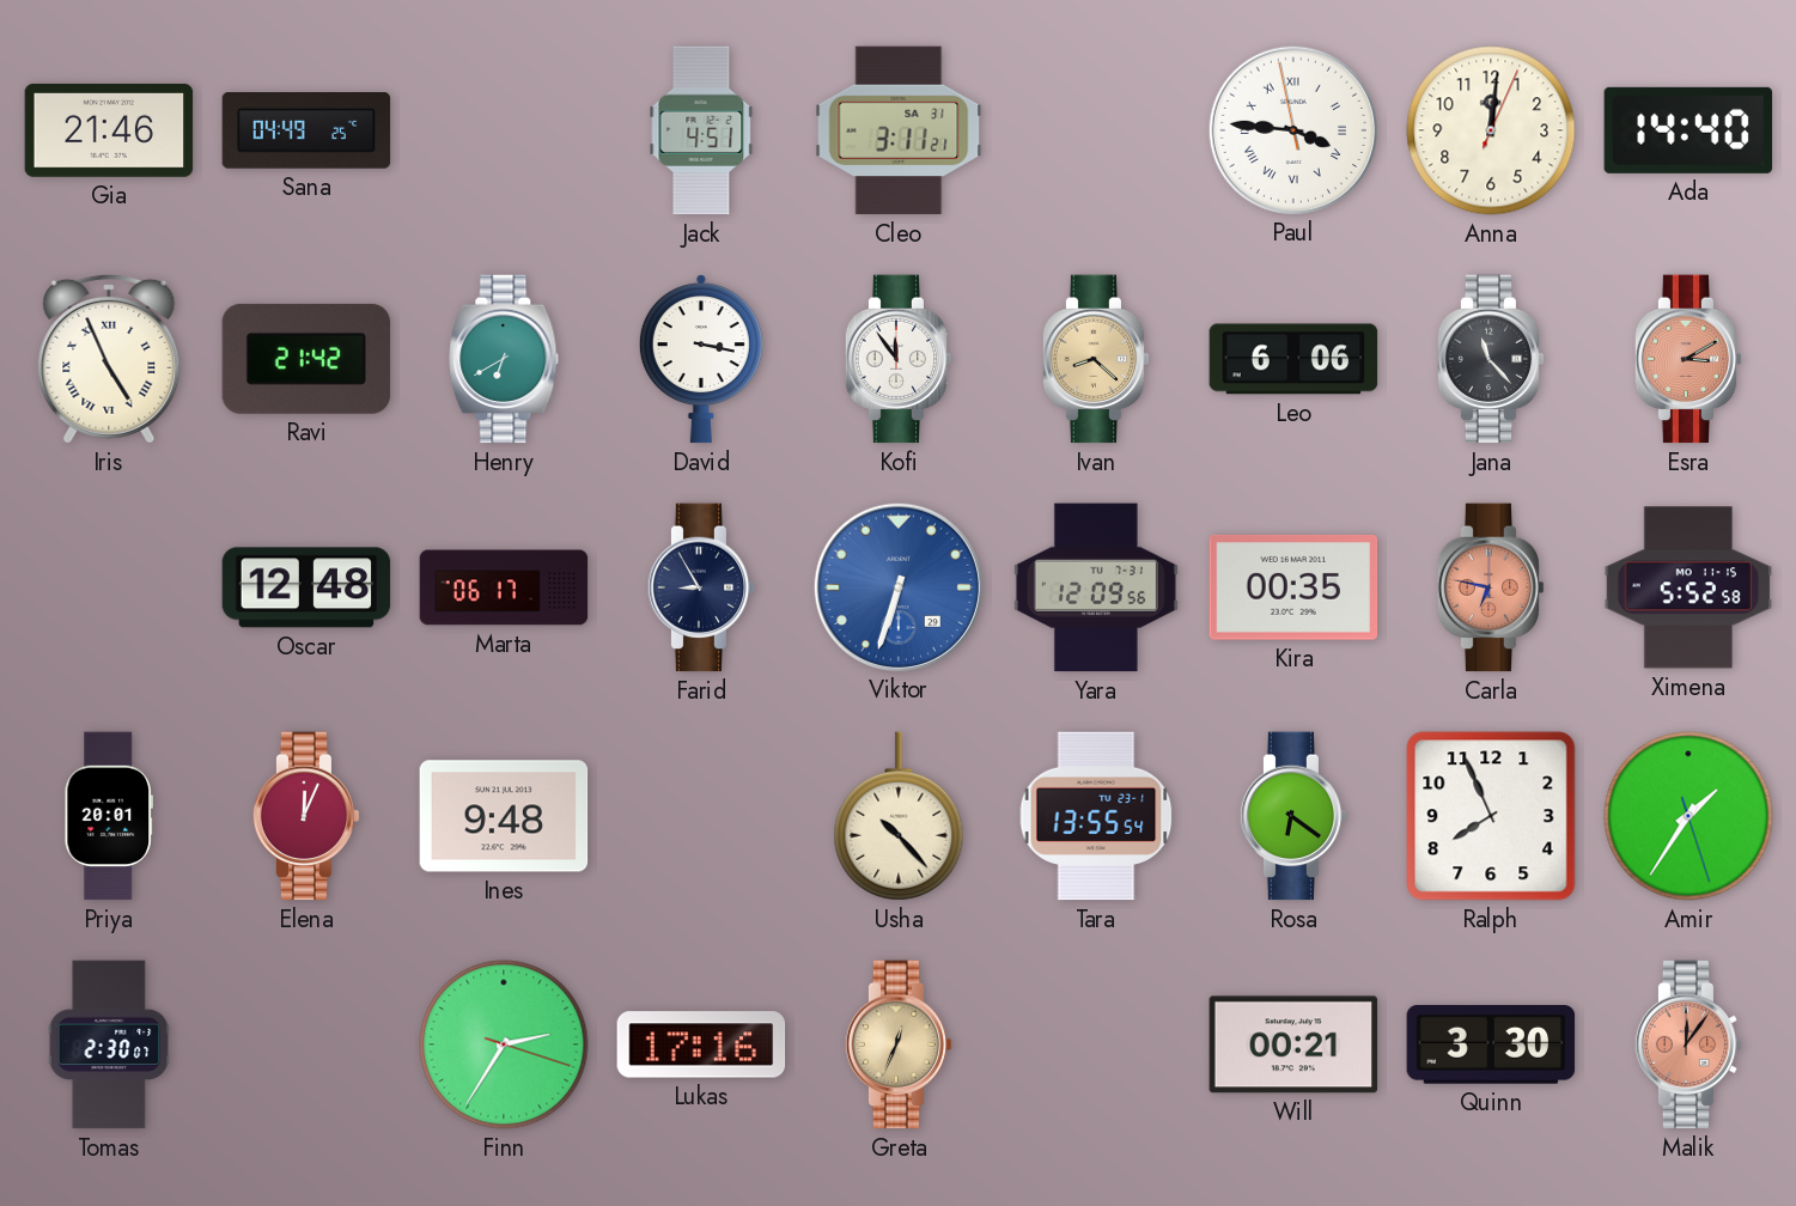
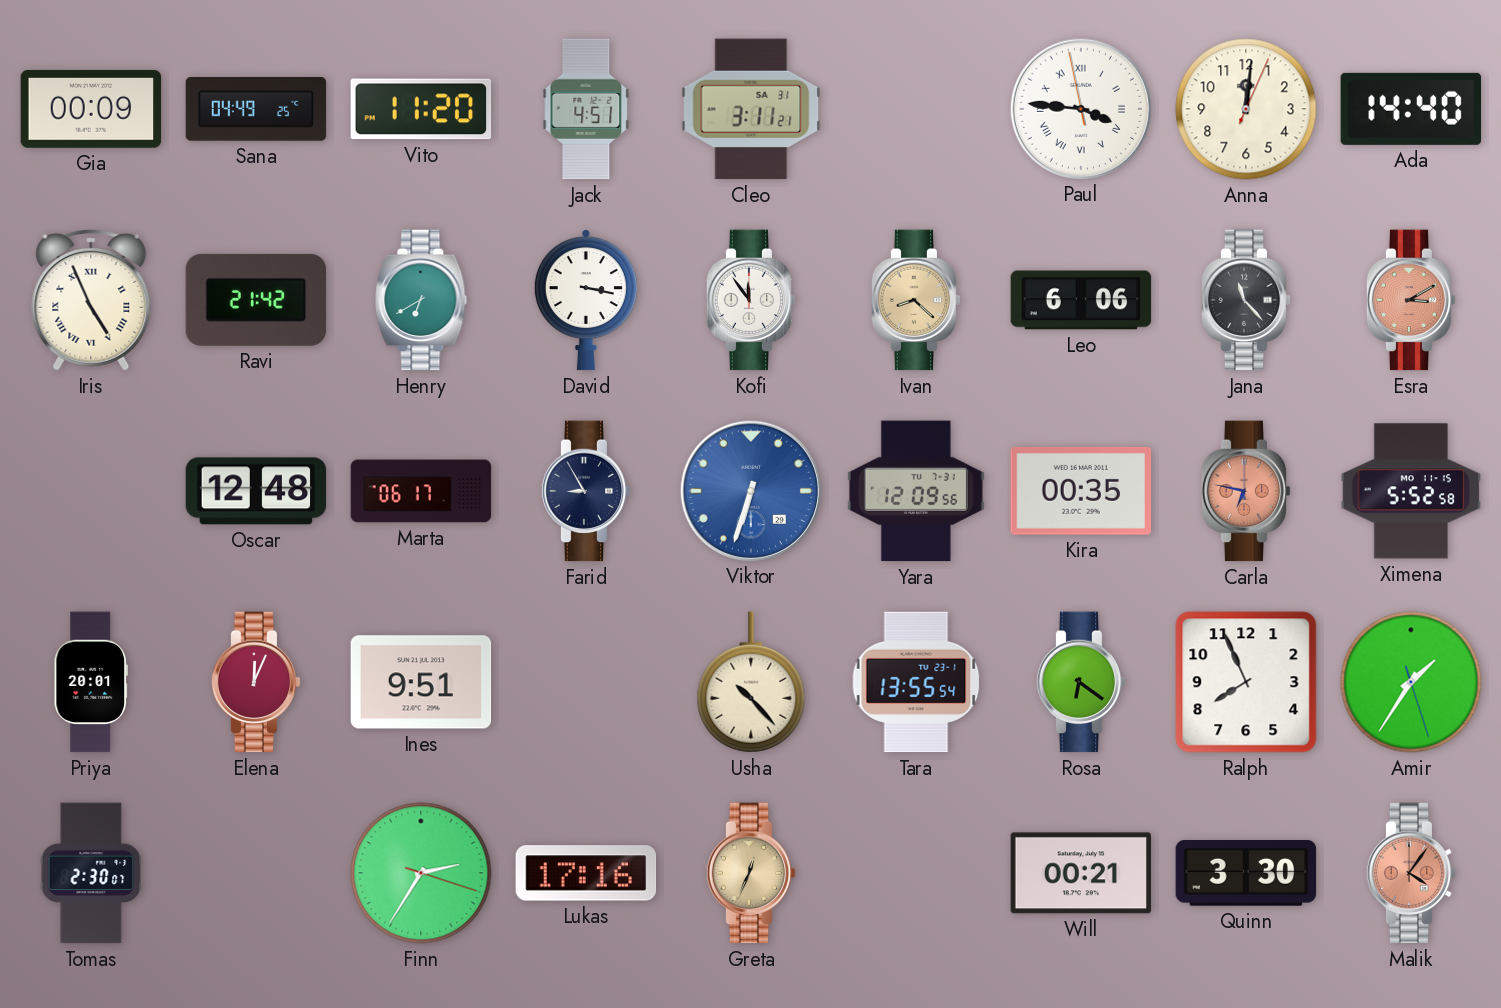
Gia: 21:46 -> 00:09
Vito: none -> 11:20
Ines: 9:48 -> 9:51
Malik: 12:06 -> 4:06
